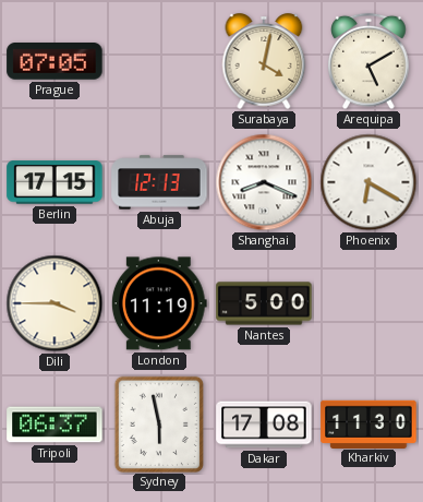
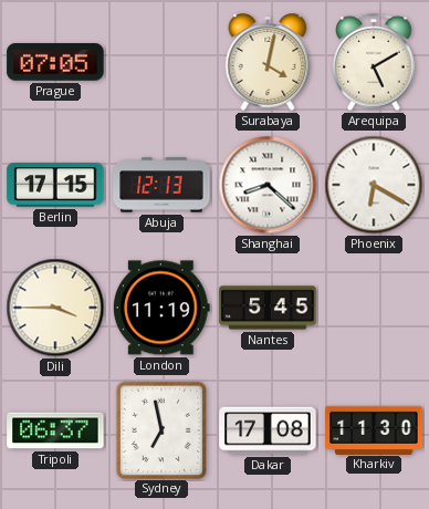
Shanghai: 8:19 -> 8:22
Nantes: 5:00 -> 5:45
Sydney: 5:58 -> 6:58
